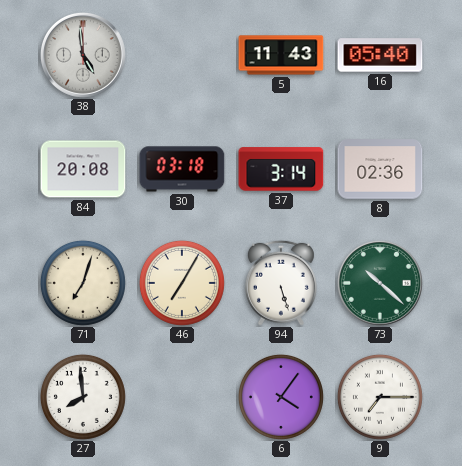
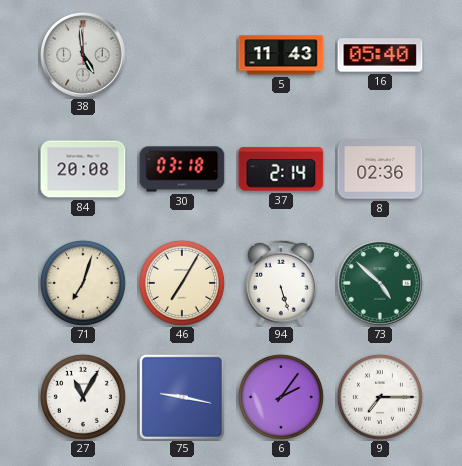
37: 3:14 -> 2:14
73: 10:22 -> 4:52
27: 7:59 -> 11:05
75: none -> 9:17
6: 4:06 -> 2:06
